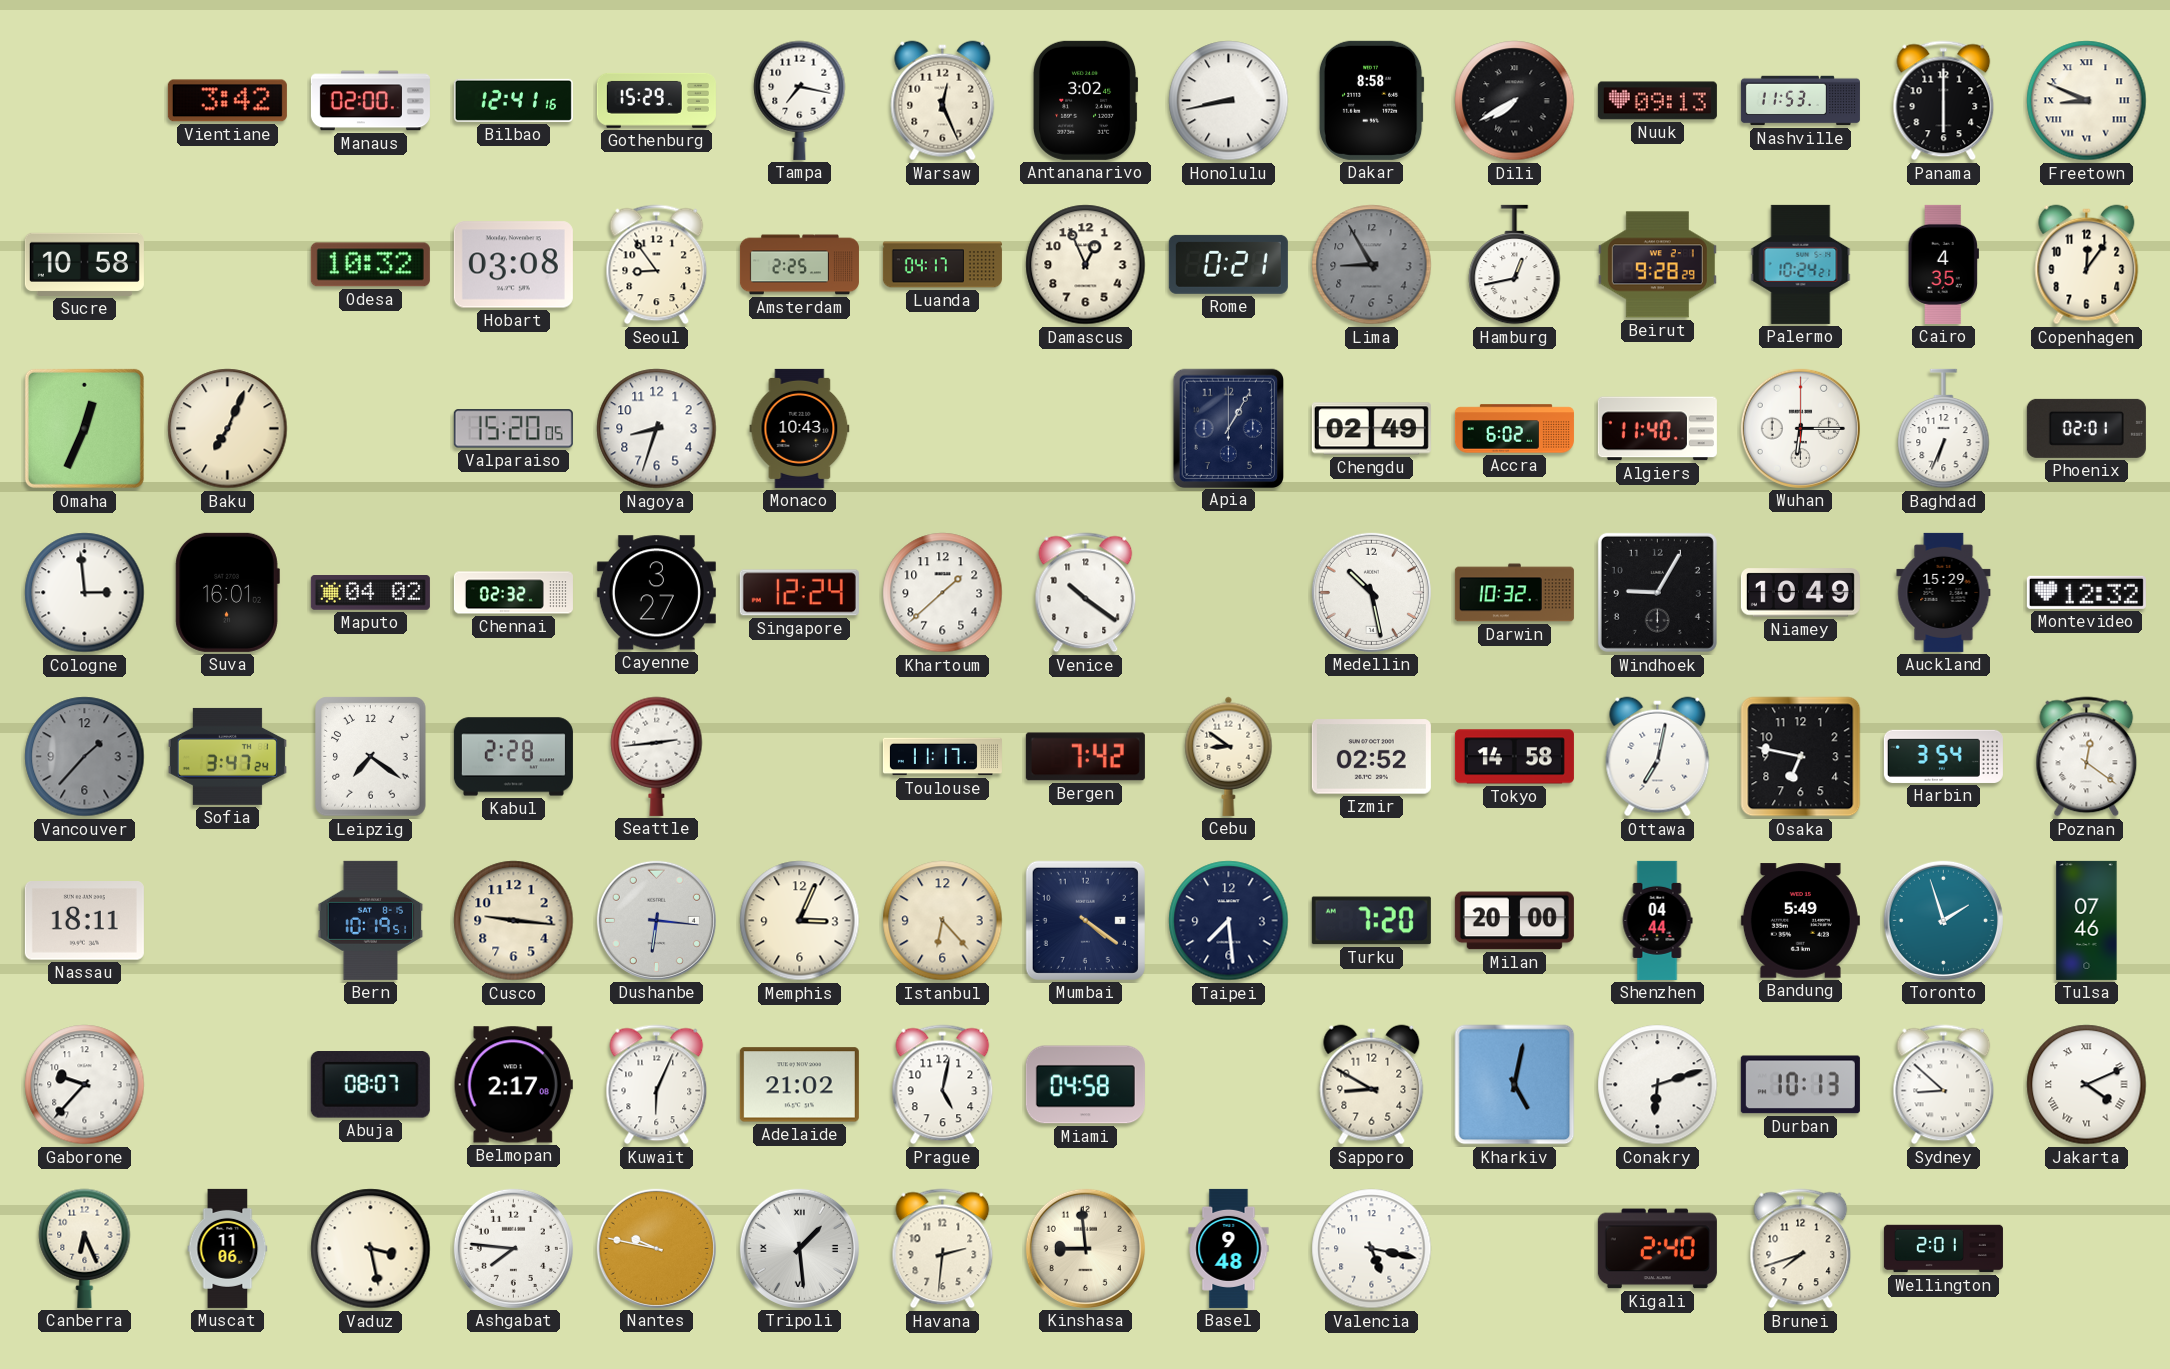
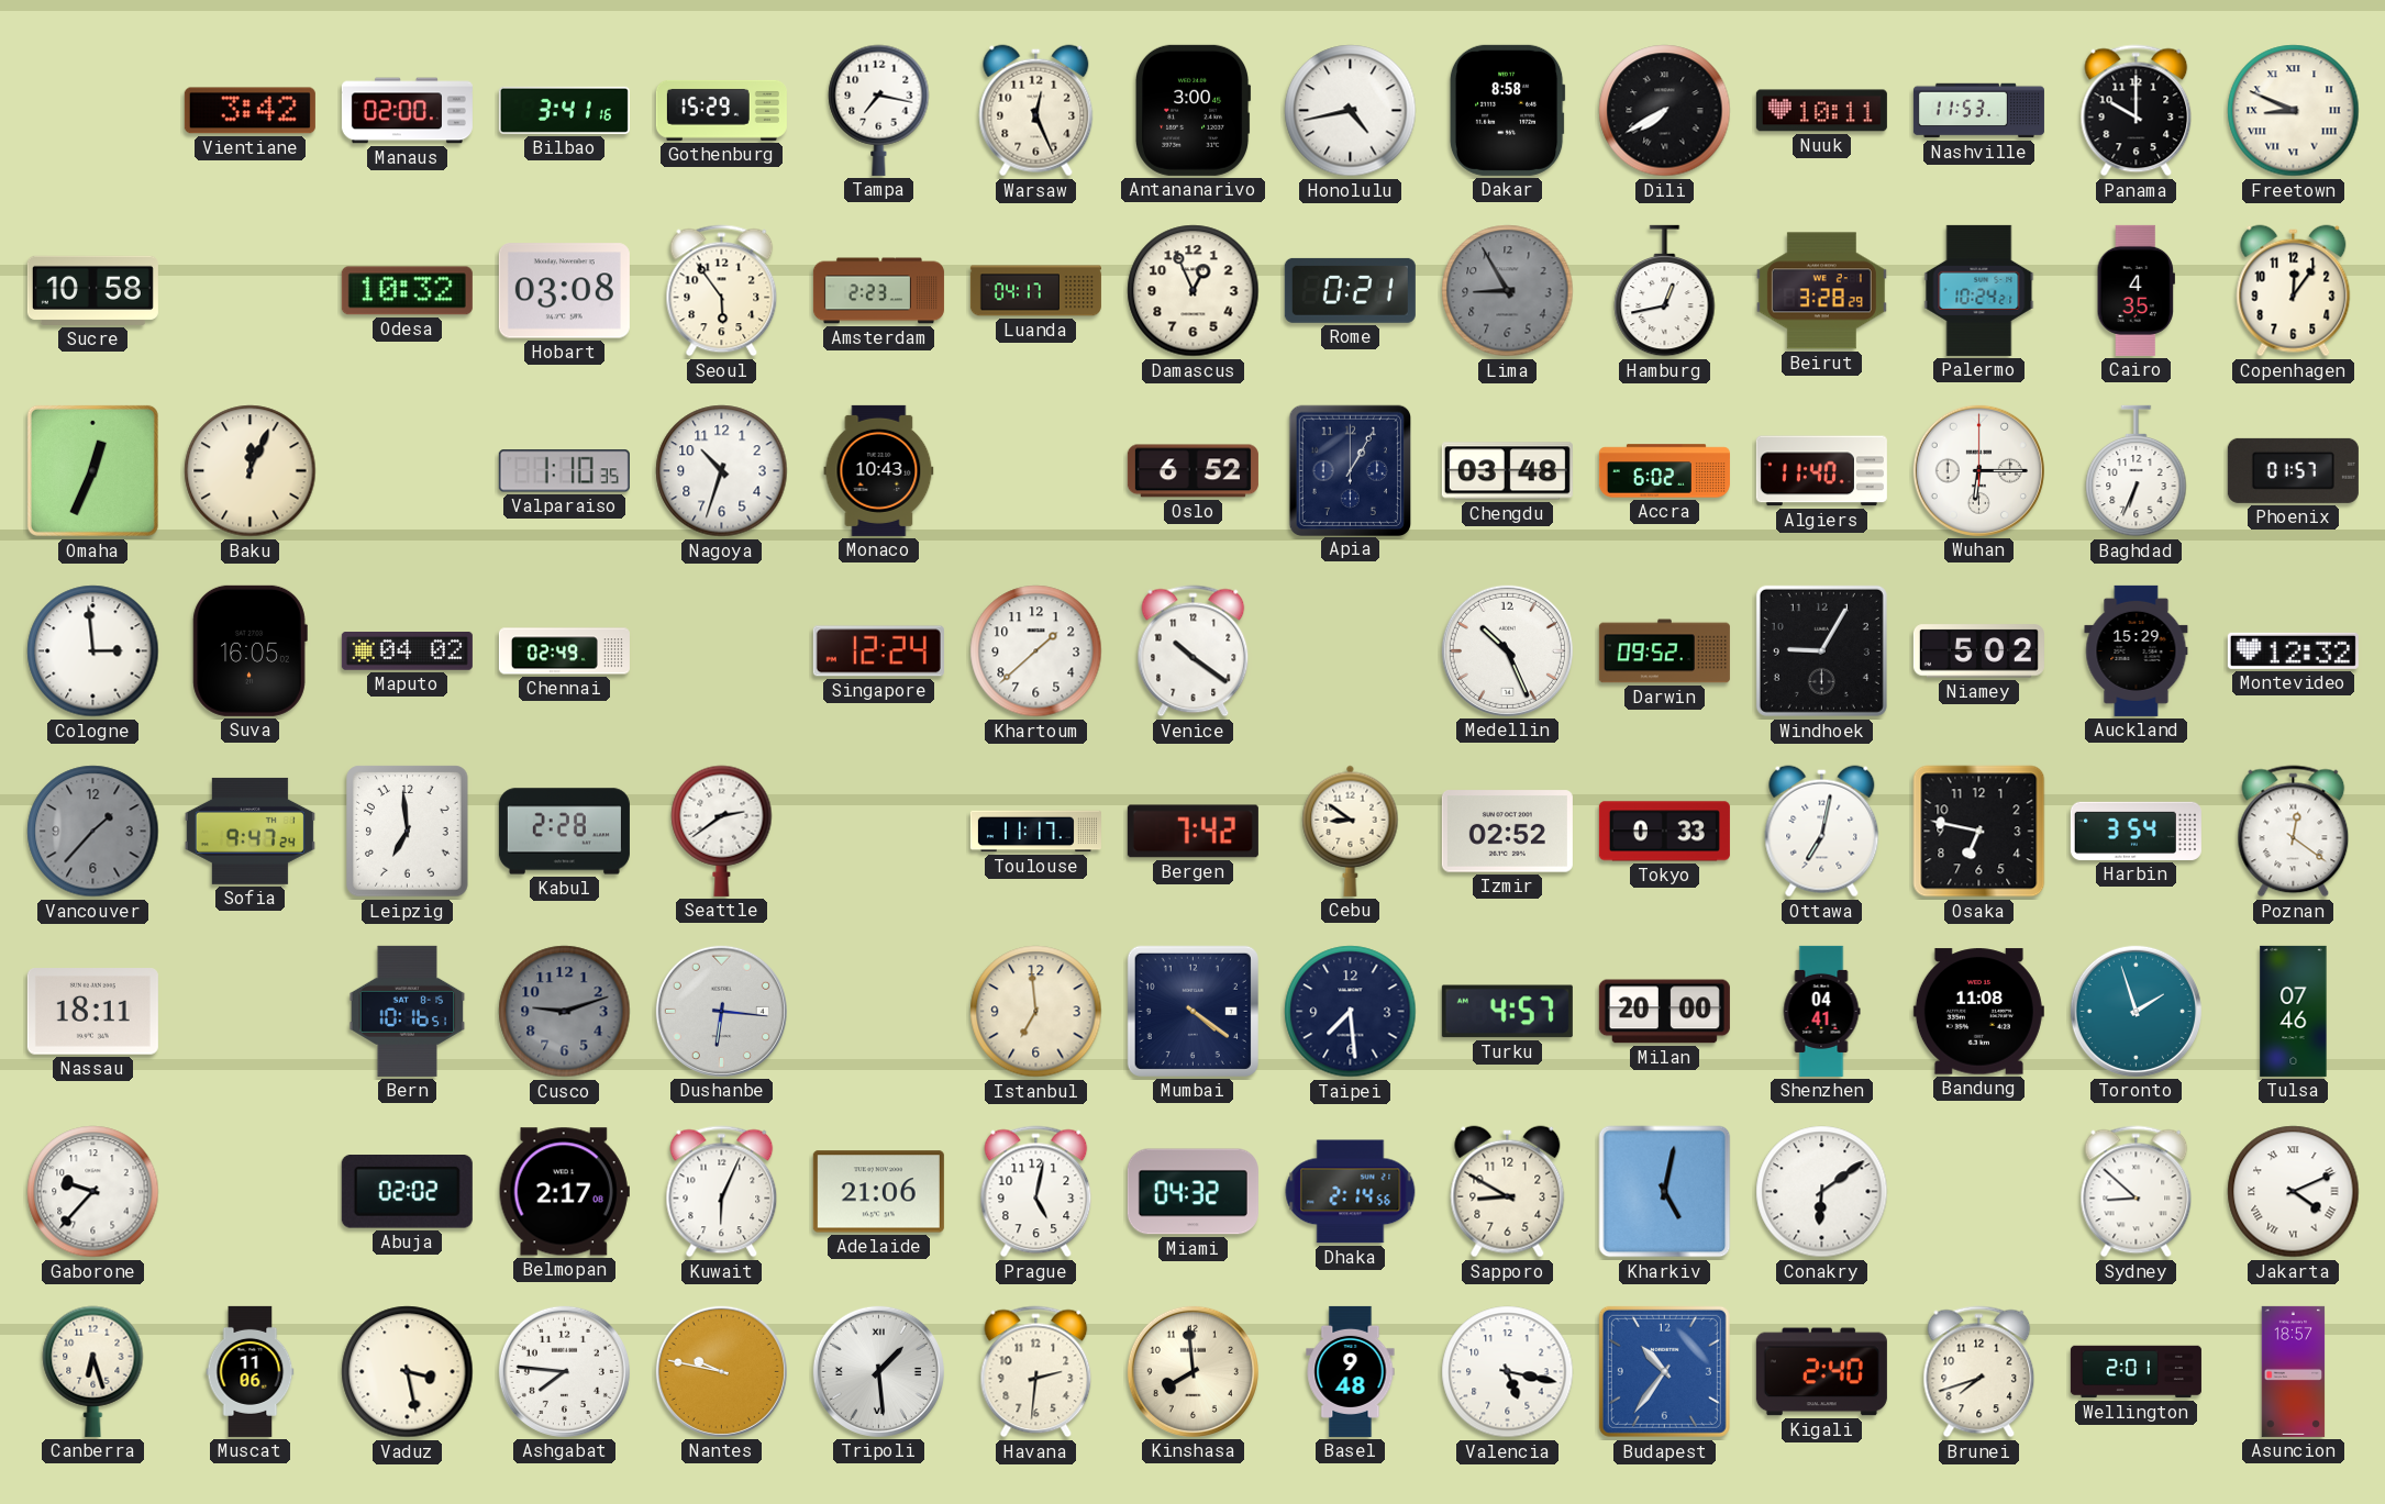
Bilbao: 12:41 -> 3:41
Antananarivo: 3:02 -> 3:00
Honolulu: 8:43 -> 4:43
Nuuk: 09:13 -> 10:11
Panama: 6:00 -> 10:00
Seoul: 8:54 -> 5:54
Amsterdam: 2:25 -> 2:23
Beirut: 9:28 -> 3:28
Baku: 7:04 -> 12:04
Valparaiso: 15:20 -> 1:10
Nagoya: 8:33 -> 10:33
Oslo: none -> 6:52
Chengdu: 02:49 -> 03:48
Phoenix: 02:01 -> 01:57
Suva: 16:01 -> 16:05
Chennai: 02:32 -> 02:49
Cayenne: 3:27 -> none
Medellin: 10:28 -> 10:26
Darwin: 10:32 -> 09:52
Niamey: 10:49 -> 5:02
Sofia: 3:47 -> 9:47
Leipzig: 7:21 -> 6:59
Seattle: 2:44 -> 2:39
Tokyo: 14:58 -> 0:33
Bern: 10:19 -> 10:16
Cusco: 9:16 -> 9:12
Cusco dial: cream -> grey
Memphis: 3:04 -> none
Istanbul: 6:23 -> 6:59
Turku: 7:20 -> 4:57
Shenzhen: 04:44 -> 04:41
Bandung: 5:49 -> 11:08
Abuja: 08:07 -> 02:02
Adelaide: 21:02 -> 21:06
Miami: 04:58 -> 04:32
Dhaka: none -> 2:14
Conakry: 6:12 -> 6:09
Durban: 10:13 -> none
Canberra: 6:26 -> 6:27
Kinshasa: 8:59 -> 7:59
Budapest: none -> 10:36
Asuncion: none -> 18:57
